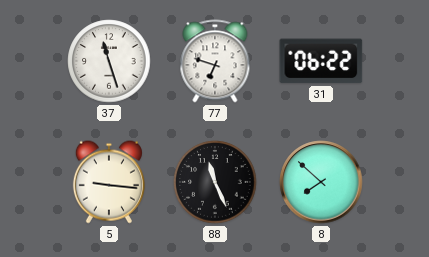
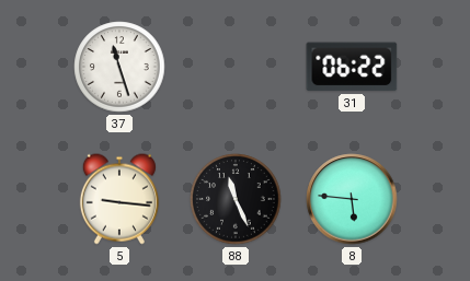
77: 6:48 -> none
8: 7:52 -> 5:46
